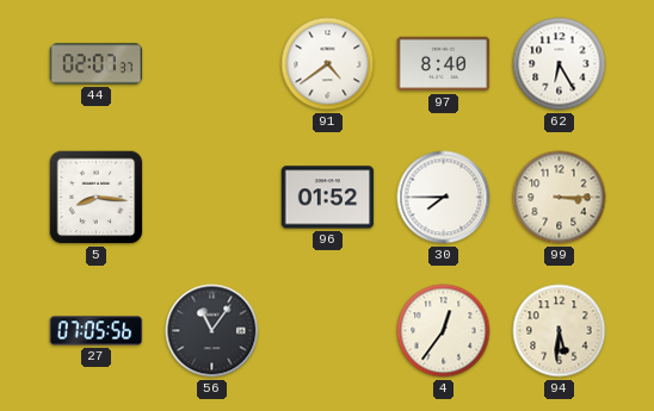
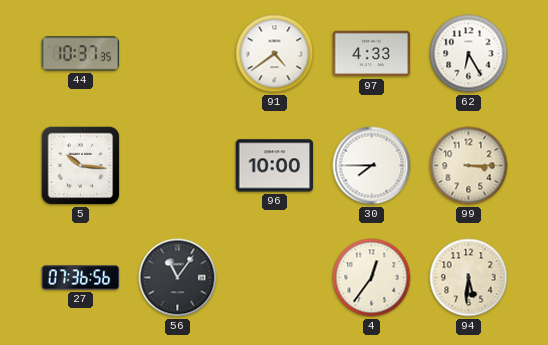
44: 02:07 -> 10:37
97: 8:40 -> 4:33
5: 8:16 -> 10:16
96: 01:52 -> 10:00
27: 07:05 -> 07:36
